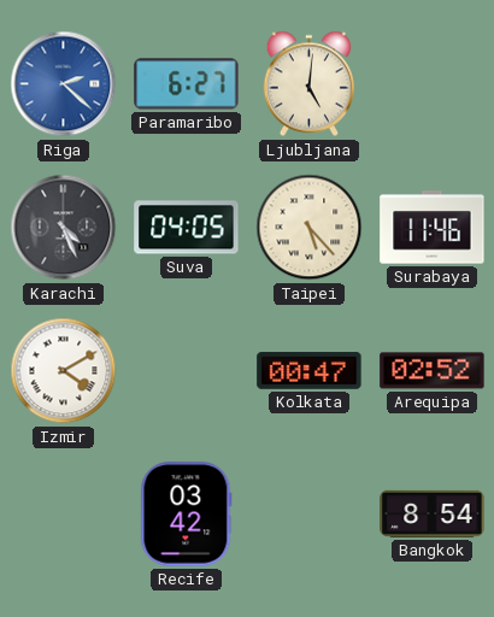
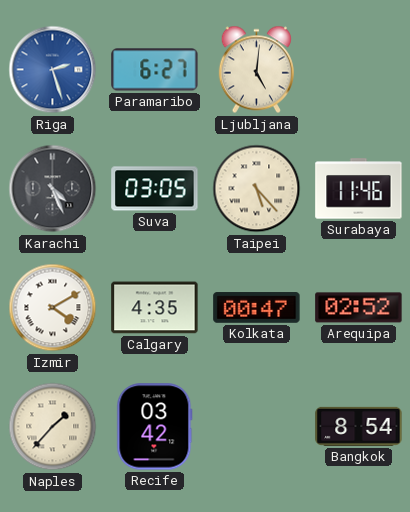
Riga: 2:22 -> 2:27
Suva: 04:05 -> 03:05
Calgary: none -> 4:35
Naples: none -> 1:37
